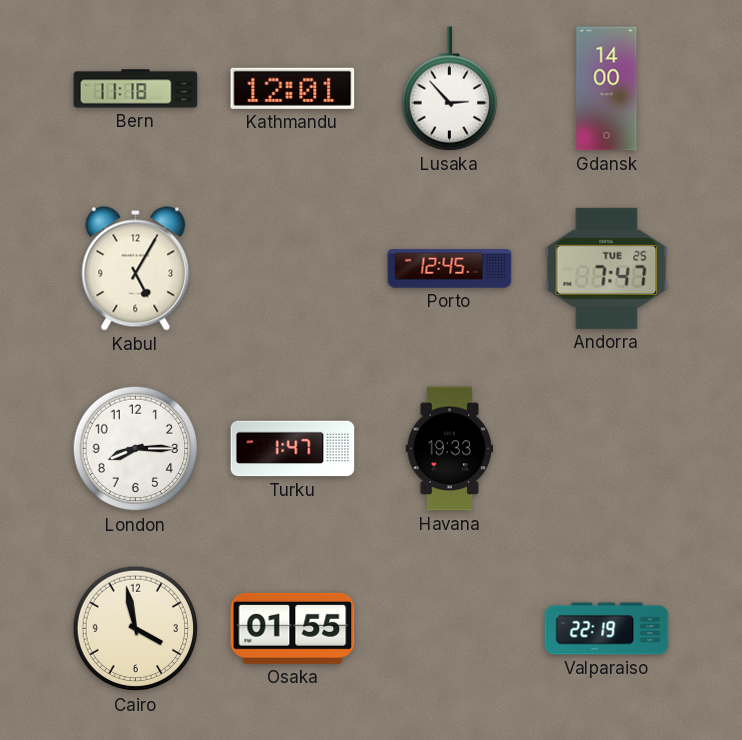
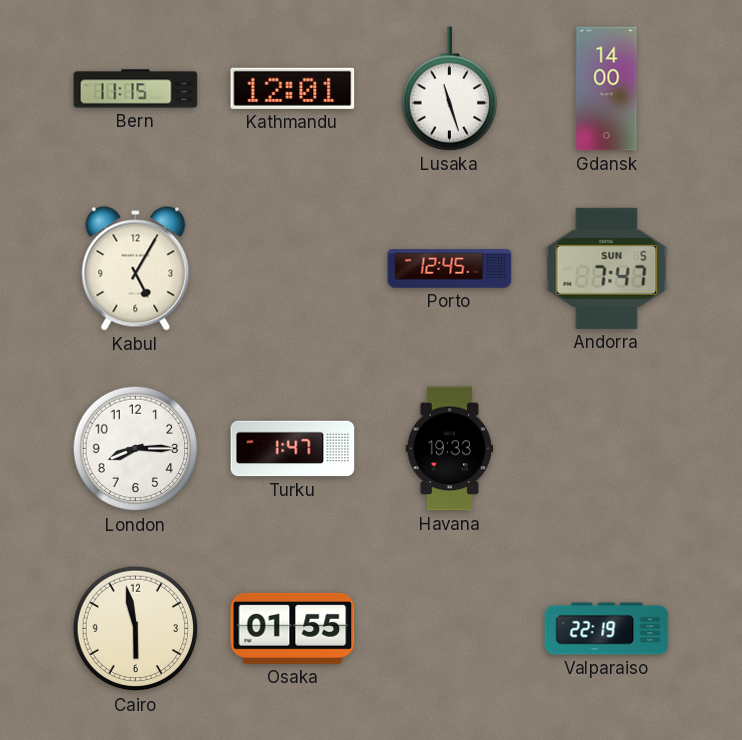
Bern: 11:18 -> 11:15
Lusaka: 2:53 -> 11:27
Andorra date: TUE 25 -> SUN 5
Cairo: 3:58 -> 5:58
